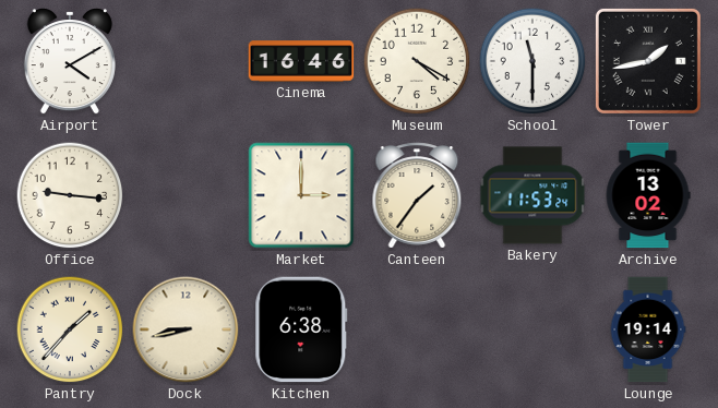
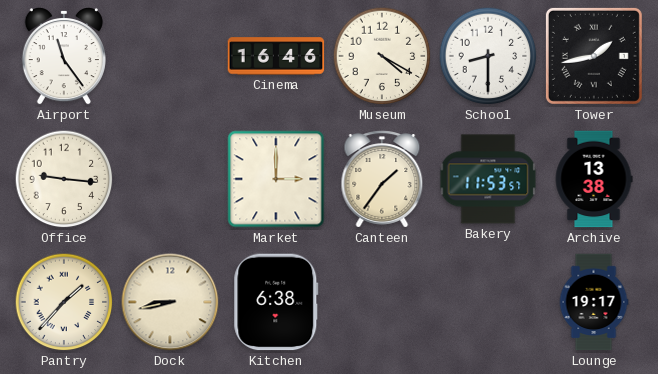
Airport: 4:10 -> 11:24
School: 11:30 -> 8:30
Bakery: 11:53:24 -> 11:53:57
Archive: 13:02 -> 13:38
Lounge: 19:14 -> 19:17
